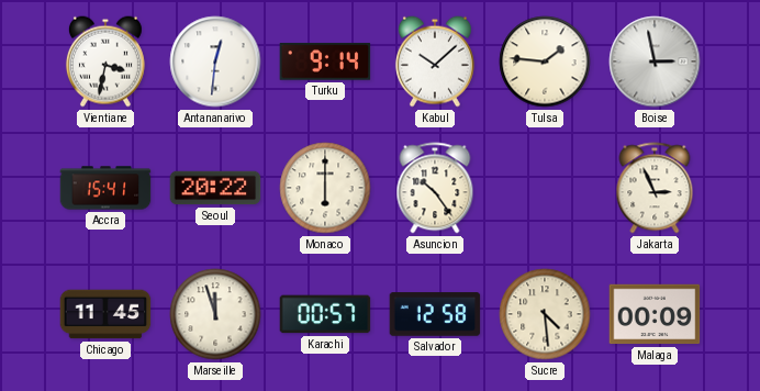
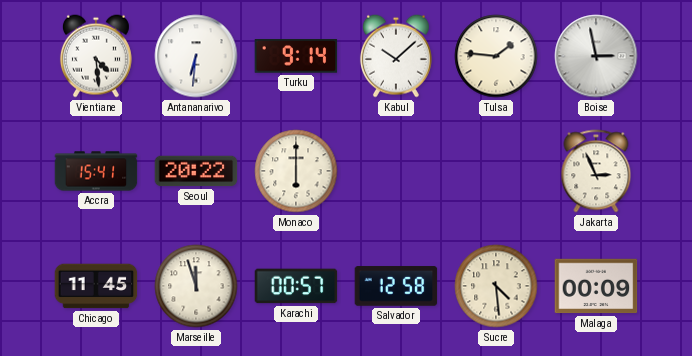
Vientiane: 3:32 -> 4:29
Antananarivo: 12:31 -> 6:31
Asuncion: 10:24 -> none
